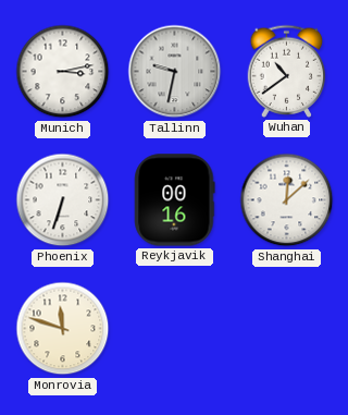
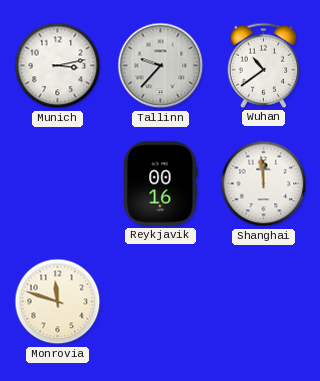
Tallinn: 9:32 -> 9:37
Phoenix: 6:33 -> none
Shanghai: 12:08 -> 11:59
